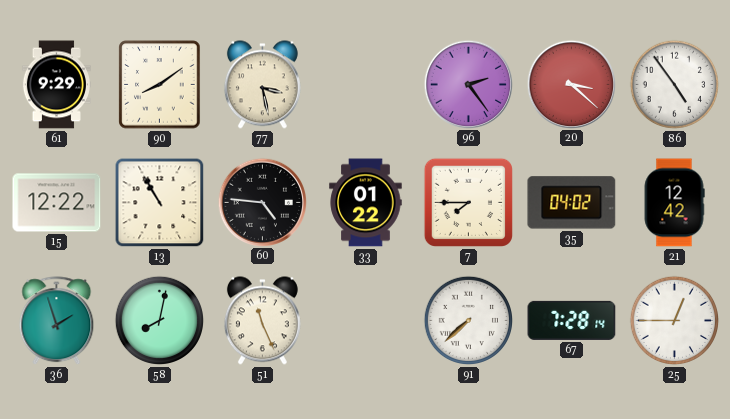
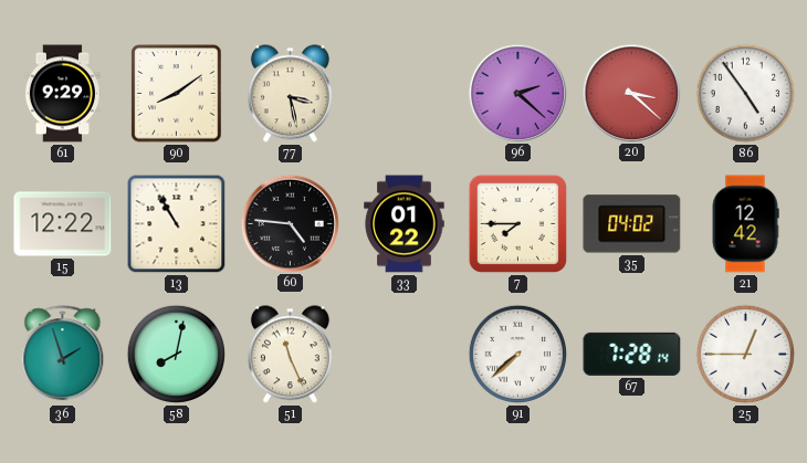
96: 2:24 -> 2:22
